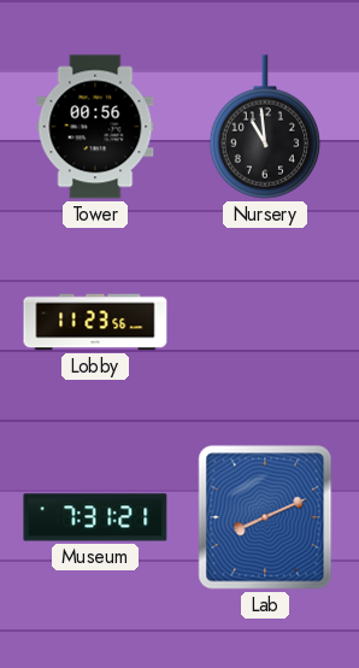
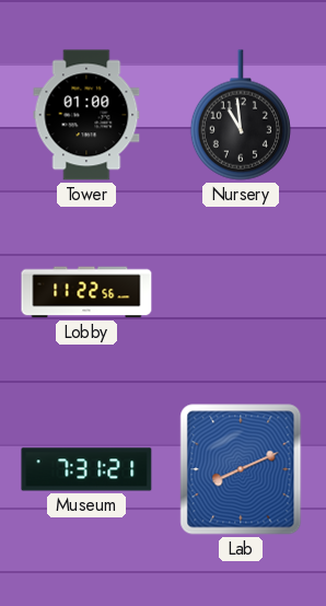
Tower: 00:56 -> 01:00
Lobby: 11:23 -> 11:22
